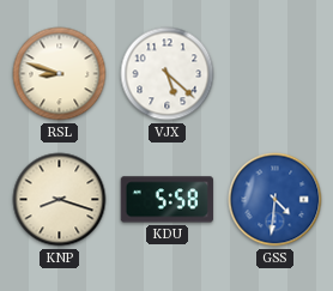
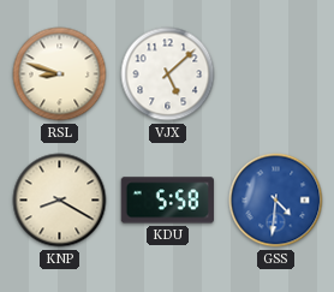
VJX: 5:22 -> 5:08
KNP: 8:18 -> 8:20
